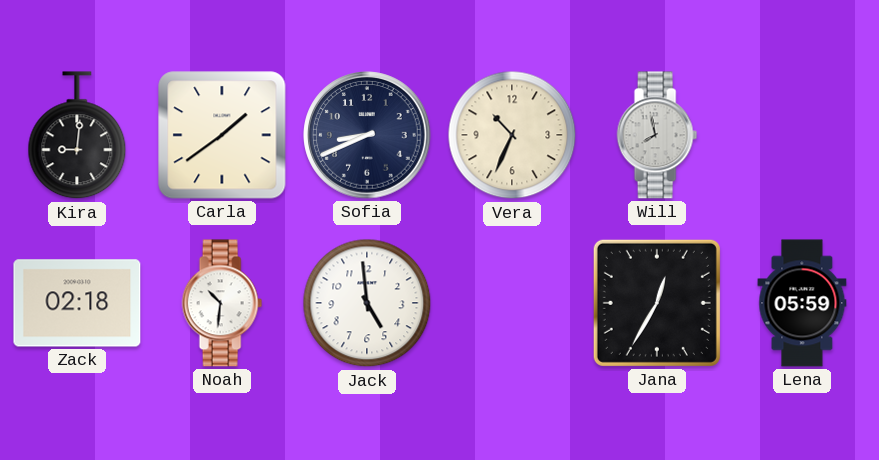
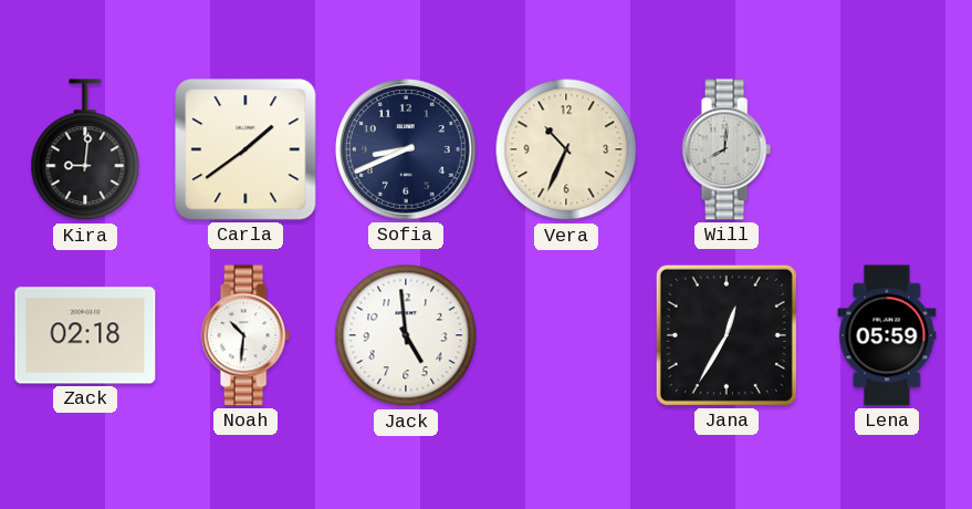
Will: 7:58 -> 8:01
